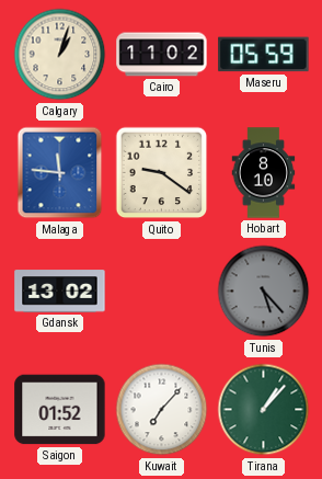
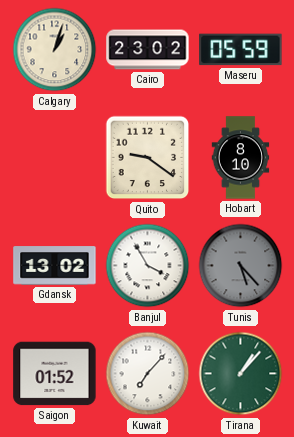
Cairo: 11:02 -> 23:02
Malaga: 11:46 -> none
Banjul: none -> 3:55
